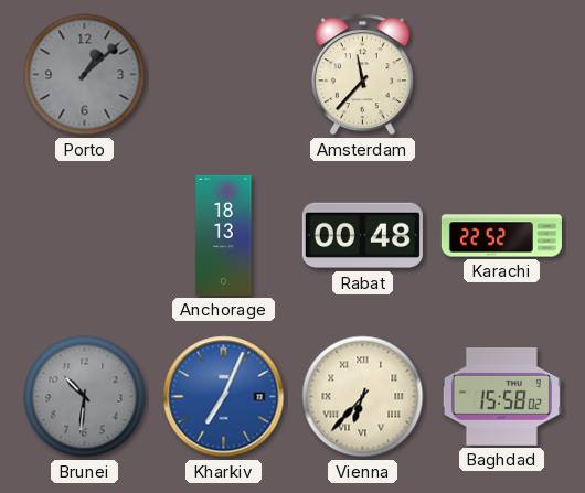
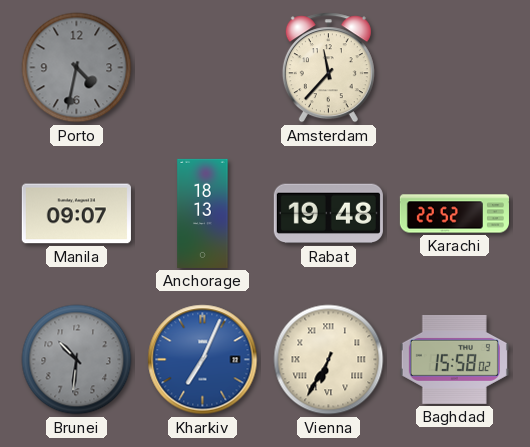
Porto: 1:08 -> 4:32
Manila: none -> 09:07
Rabat: 00:48 -> 19:48
Vienna: 6:37 -> 6:35
